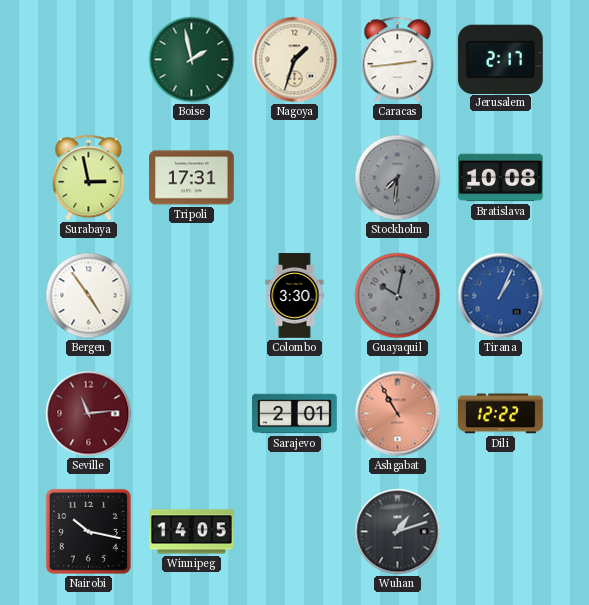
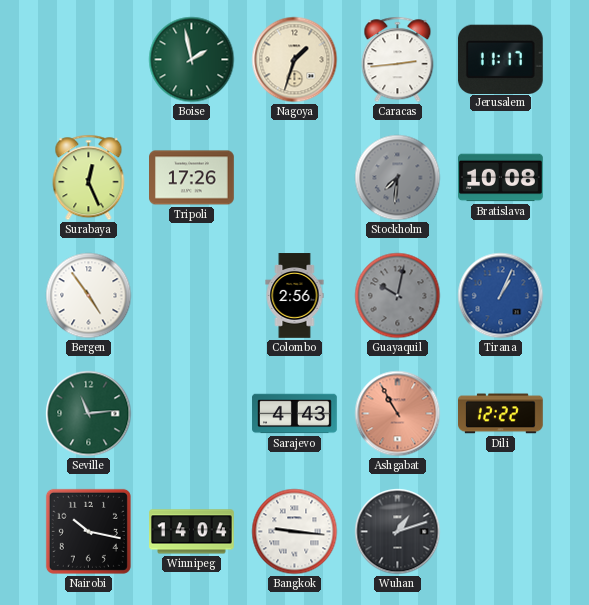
Jerusalem: 2:17 -> 11:17
Surabaya: 2:58 -> 12:26
Tripoli: 17:31 -> 17:26
Colombo: 3:30 -> 2:56
Seville dial: burgundy -> green
Sarajevo: 2:01 -> 4:43
Winnipeg: 14:05 -> 14:04
Bangkok: none -> 9:16
